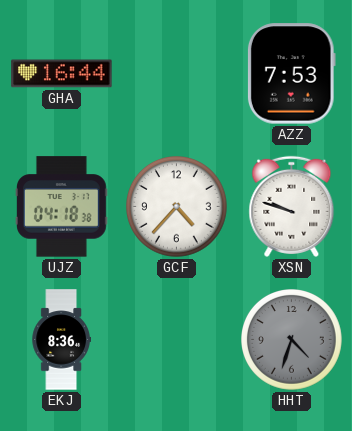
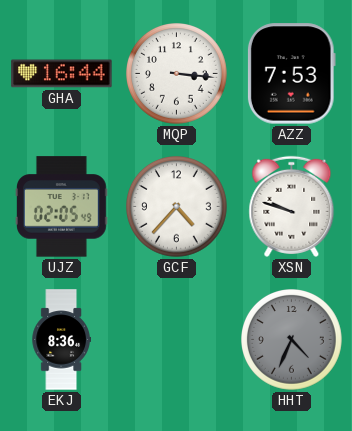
MQP: none -> 3:16
UJZ: 04:18 -> 02:05
HHT: 4:33 -> 4:34
